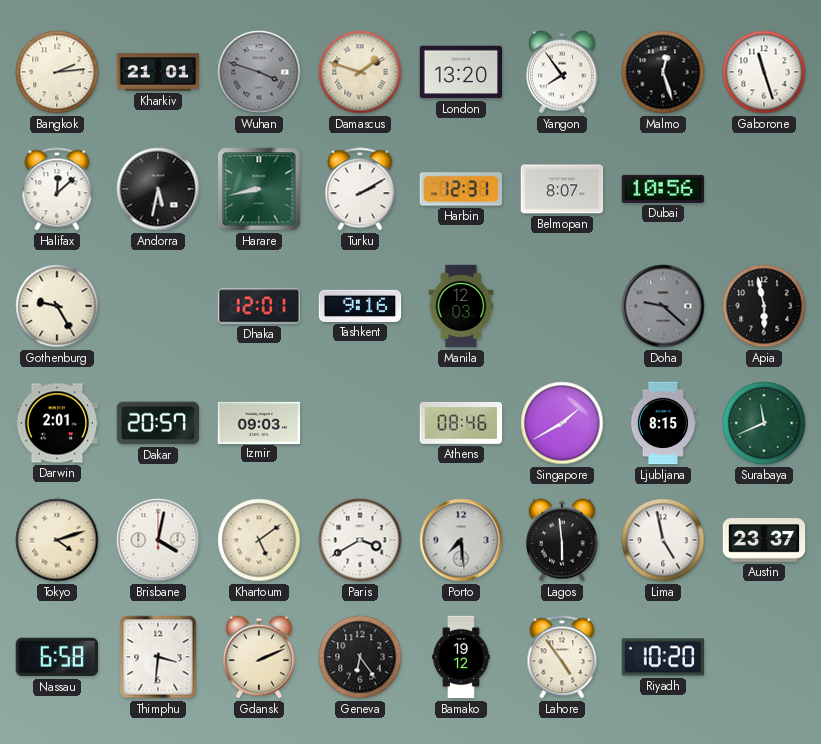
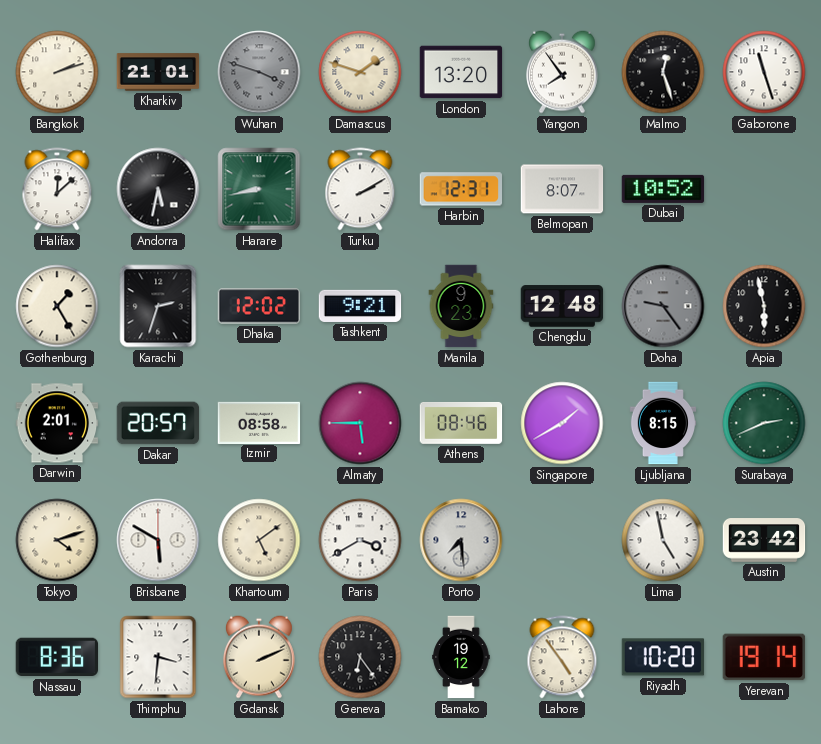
Bangkok: 2:14 -> 2:12
Dubai: 10:56 -> 10:52
Gothenburg: 9:25 -> 1:25
Karachi: none -> 2:33
Dhaka: 12:01 -> 12:02
Tashkent: 9:16 -> 9:21
Manila: 12:03 -> 9:23
Chengdu: none -> 12:48
Doha: 9:22 -> 9:24
Izmir: 09:03 -> 08:58
Almaty: none -> 5:45
Surabaya: 11:41 -> 2:41
Brisbane: 4:02 -> 5:50
Lagos: 5:59 -> none
Austin: 23:37 -> 23:42
Nassau: 6:58 -> 8:36
Yerevan: none -> 19:14
